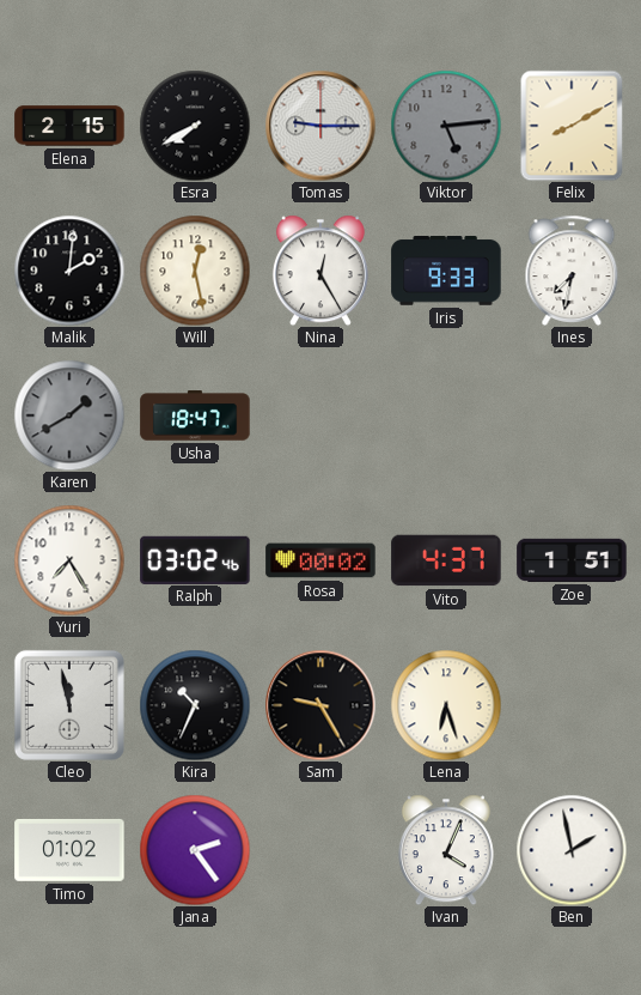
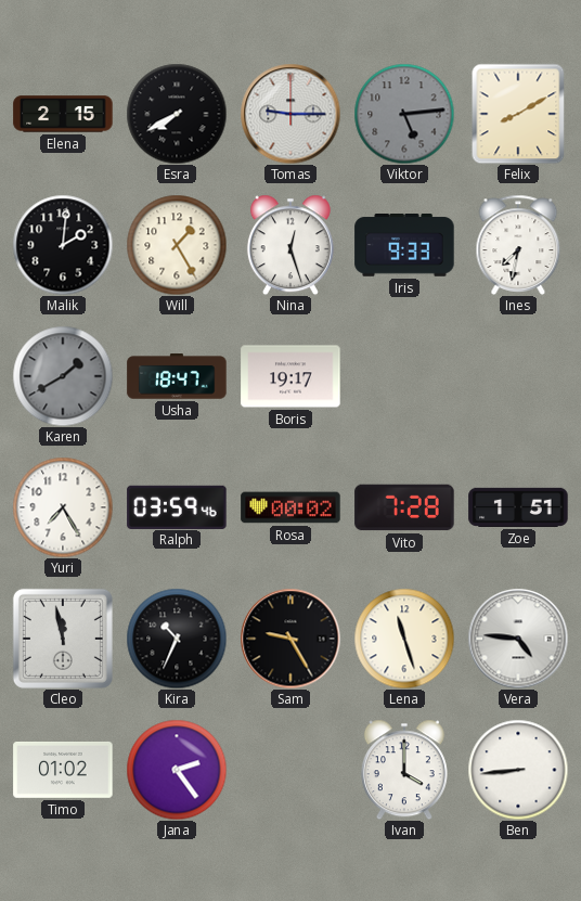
Will: 12:28 -> 1:25
Nina: 12:25 -> 12:27
Boris: none -> 19:17
Ralph: 03:02 -> 03:59
Vito: 4:37 -> 7:28
Lena: 6:27 -> 11:27
Vera: none -> 4:46
Ivan: 4:04 -> 4:00
Ben: 1:58 -> 8:44
